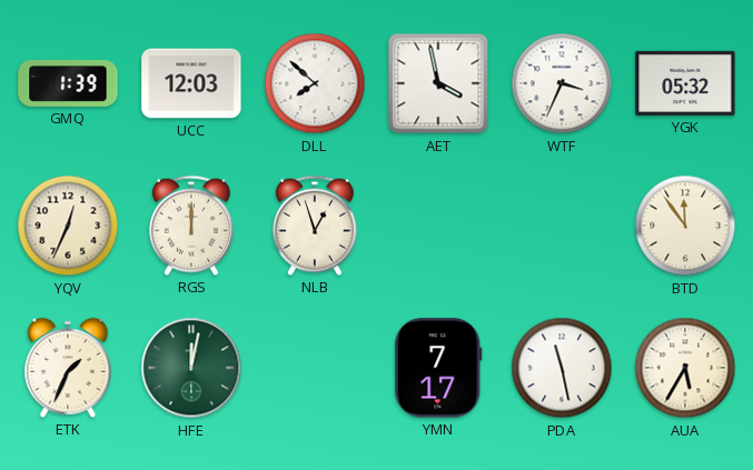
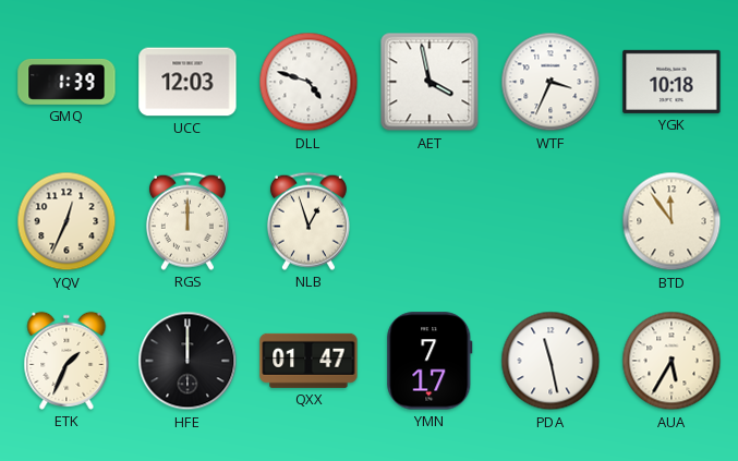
DLL: 7:52 -> 4:48
YGK: 05:32 -> 10:18
HFE: 12:02 -> 12:00
HFE dial: green -> black
QXX: none -> 01:47
